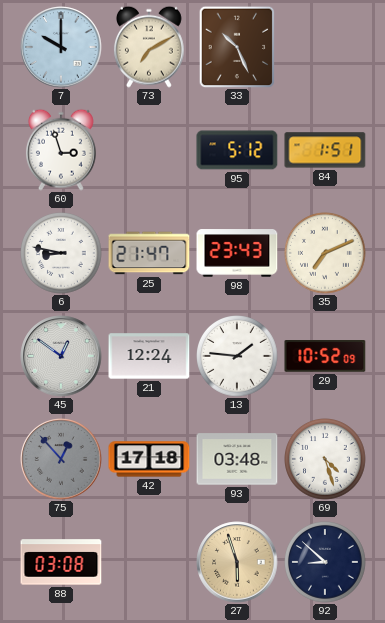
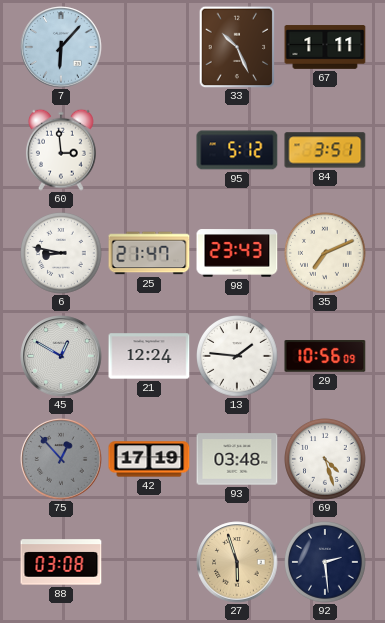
7: 10:00 -> 6:07
73: 7:10 -> none
67: none -> 1:11
60: 2:57 -> 2:59
84: 1:51 -> 3:51
45: 12:51 -> 12:50
29: 10:52 -> 10:56
42: 17:18 -> 17:19
92: 8:52 -> 2:29
